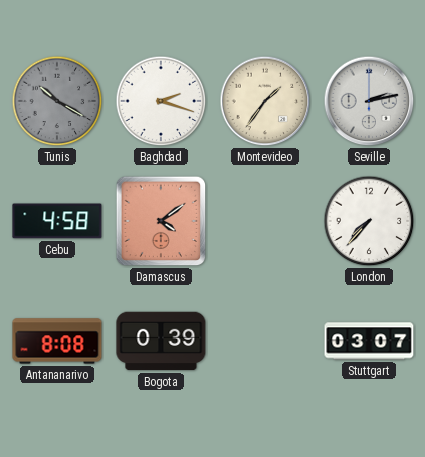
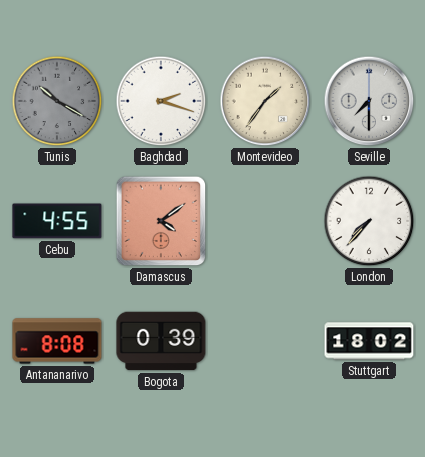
Seville: 2:13 -> 7:30
Cebu: 4:58 -> 4:55
Stuttgart: 03:07 -> 18:02
